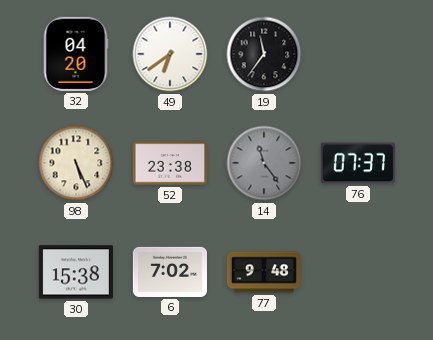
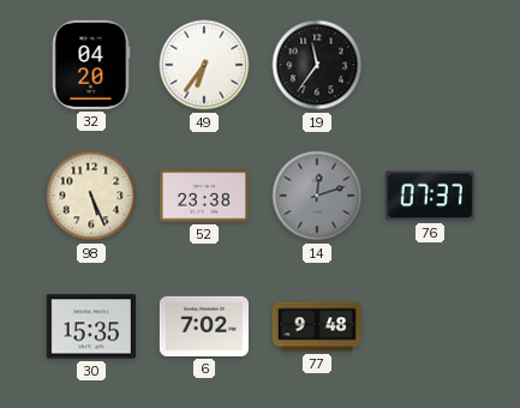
49: 6:39 -> 6:36
14: 11:24 -> 12:12
30: 15:38 -> 15:35
